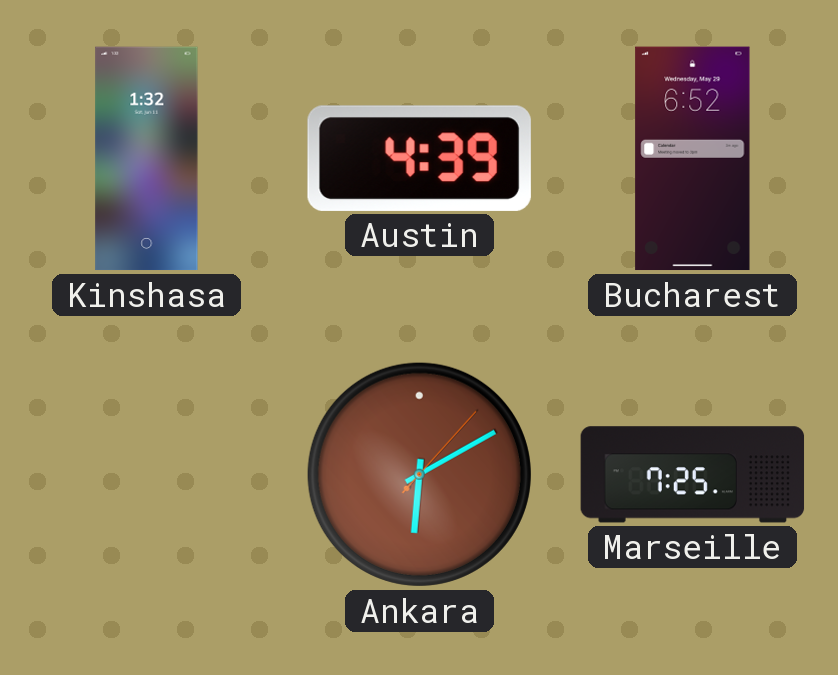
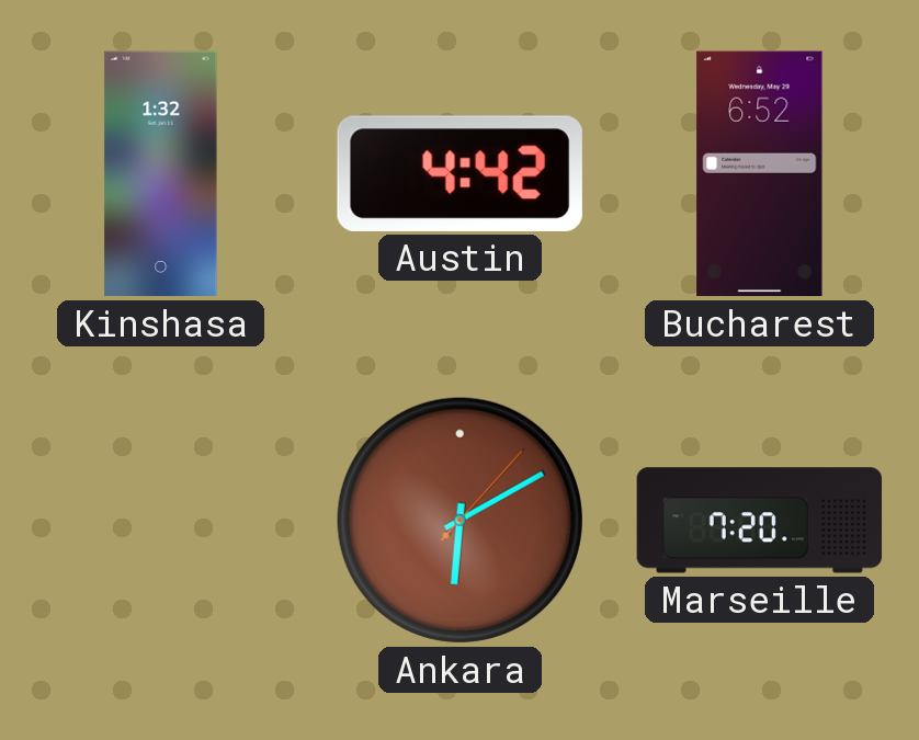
Austin: 4:39 -> 4:42
Marseille: 7:25 -> 7:20
